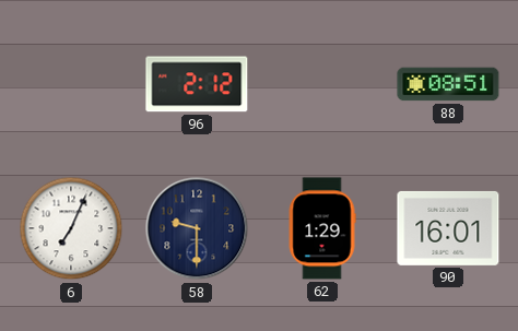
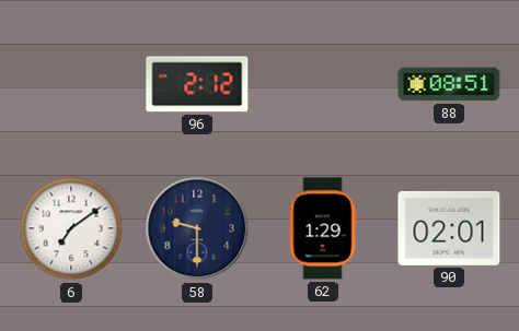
6: 7:04 -> 7:09
90: 16:01 -> 02:01
